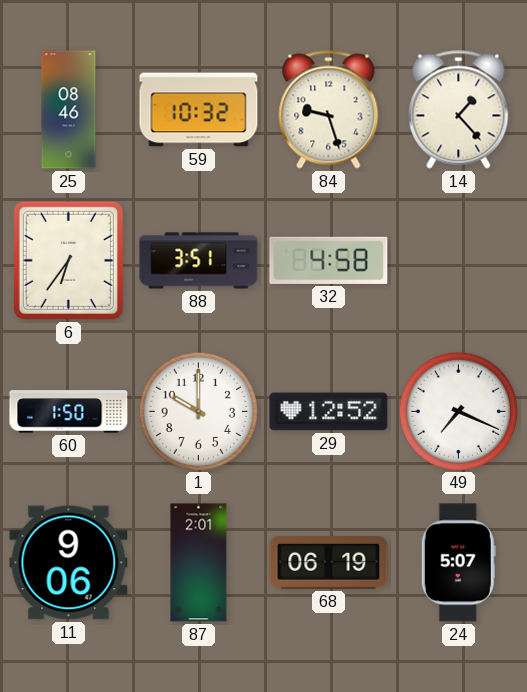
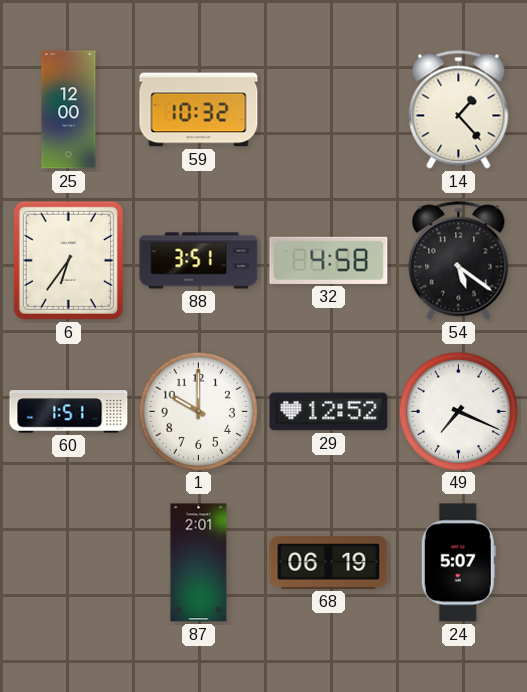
25: 08:46 -> 12:00
84: 9:27 -> none
54: none -> 5:21
60: 1:50 -> 1:51
11: 9:06 -> none
